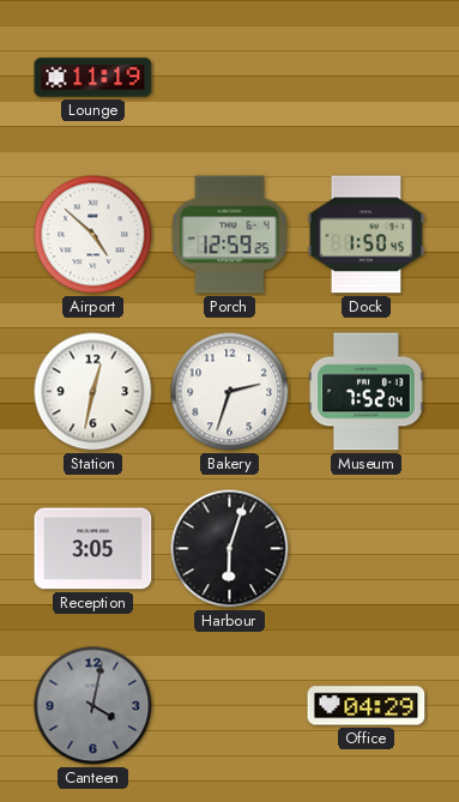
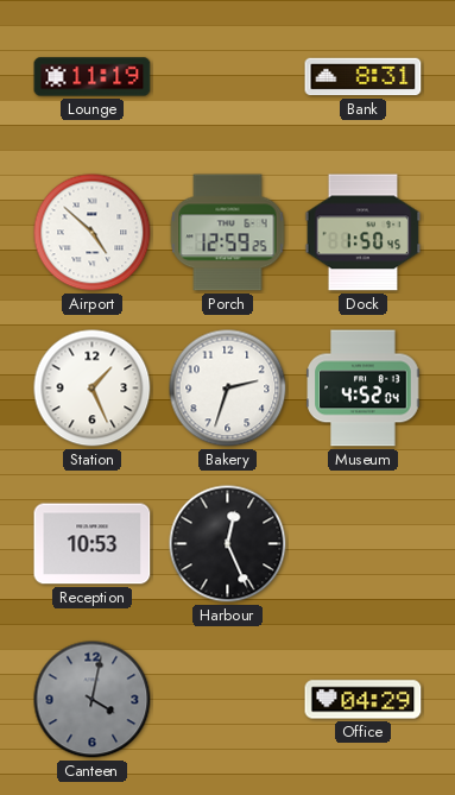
Bank: none -> 8:31
Station: 12:32 -> 1:26
Museum: 7:52 -> 4:52
Reception: 3:05 -> 10:53
Harbour: 6:03 -> 12:26
